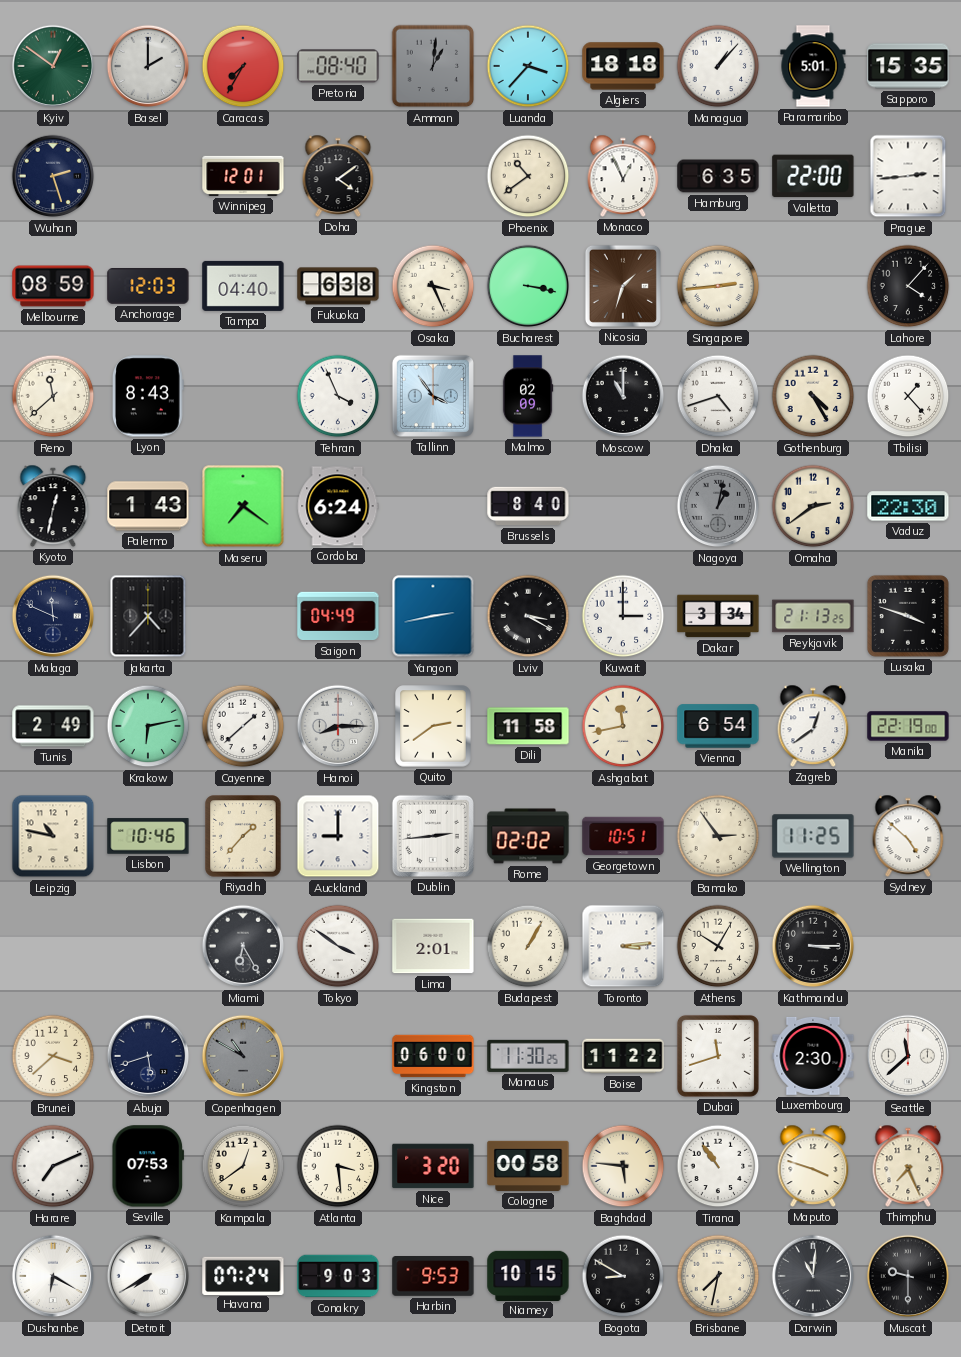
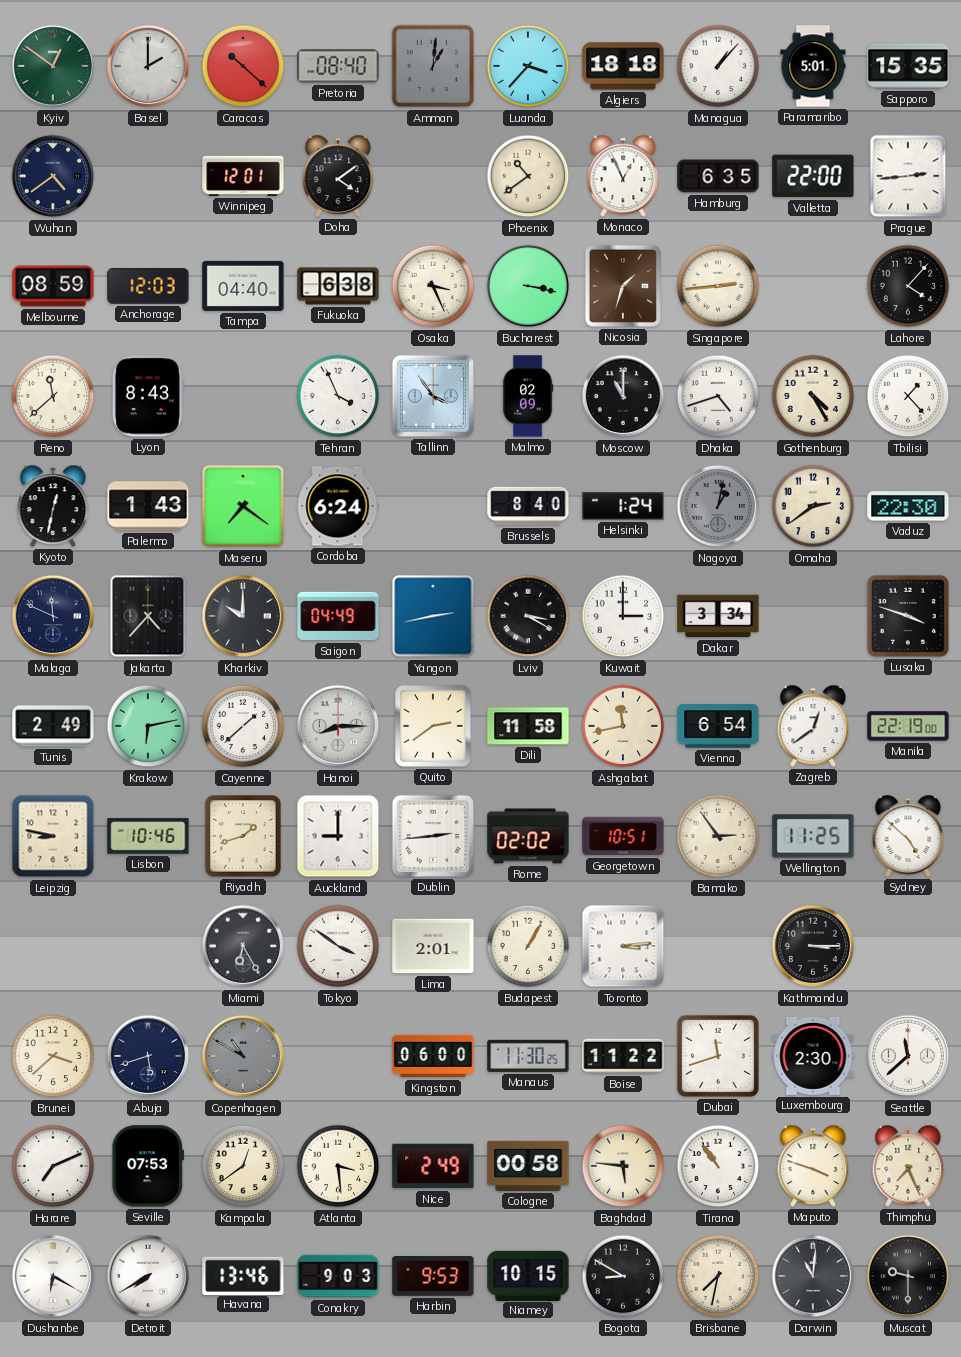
Caracas: 7:35 -> 10:22
Wuhan: 2:27 -> 4:39
Helsinki: none -> 1:24
Kharkiv: none -> 10:00
Reykjavik: 21:13 -> none
Leipzig: 10:47 -> 8:47
Riyadh: 1:37 -> 1:42
Athens: 10:05 -> none
Nice: 3:20 -> 2:49
Havana: 07:24 -> 13:46
